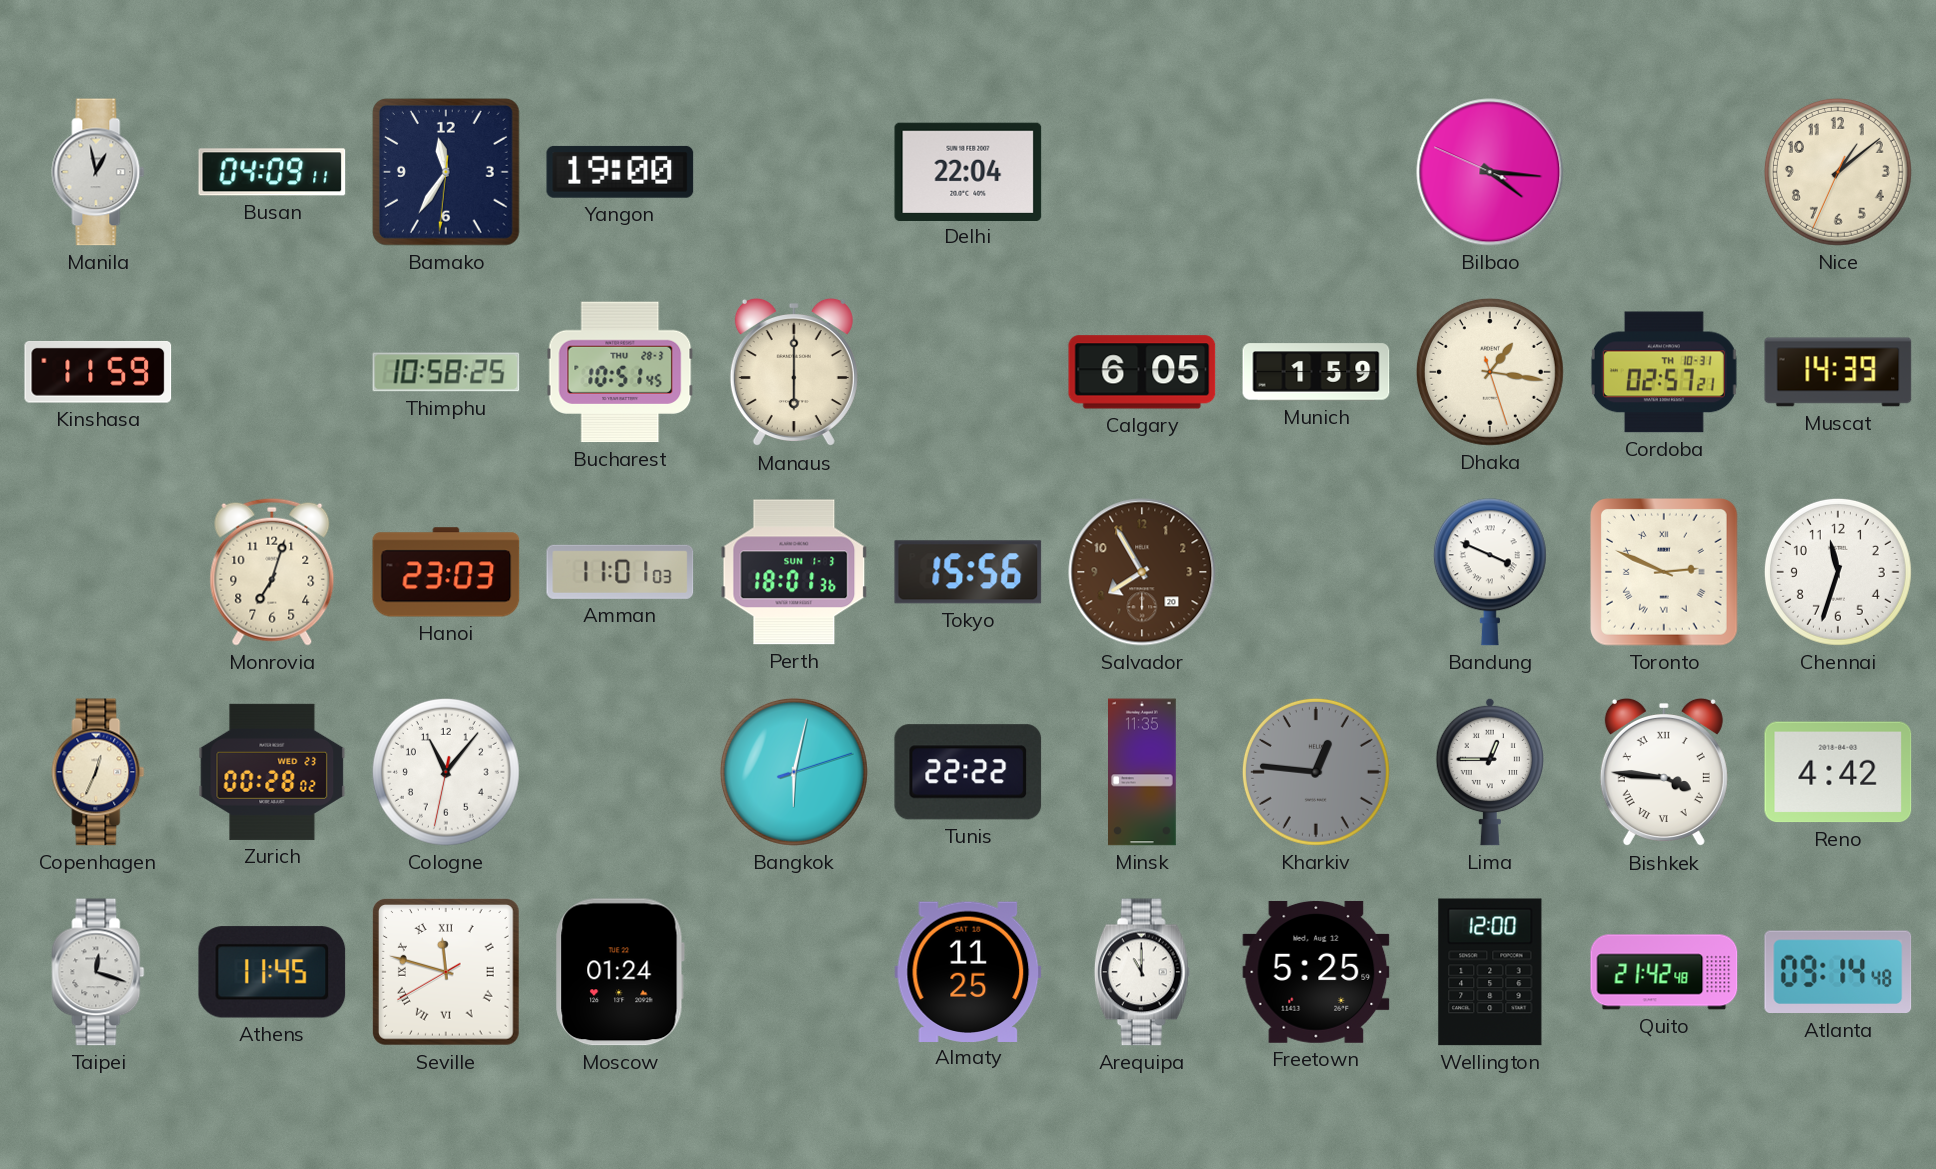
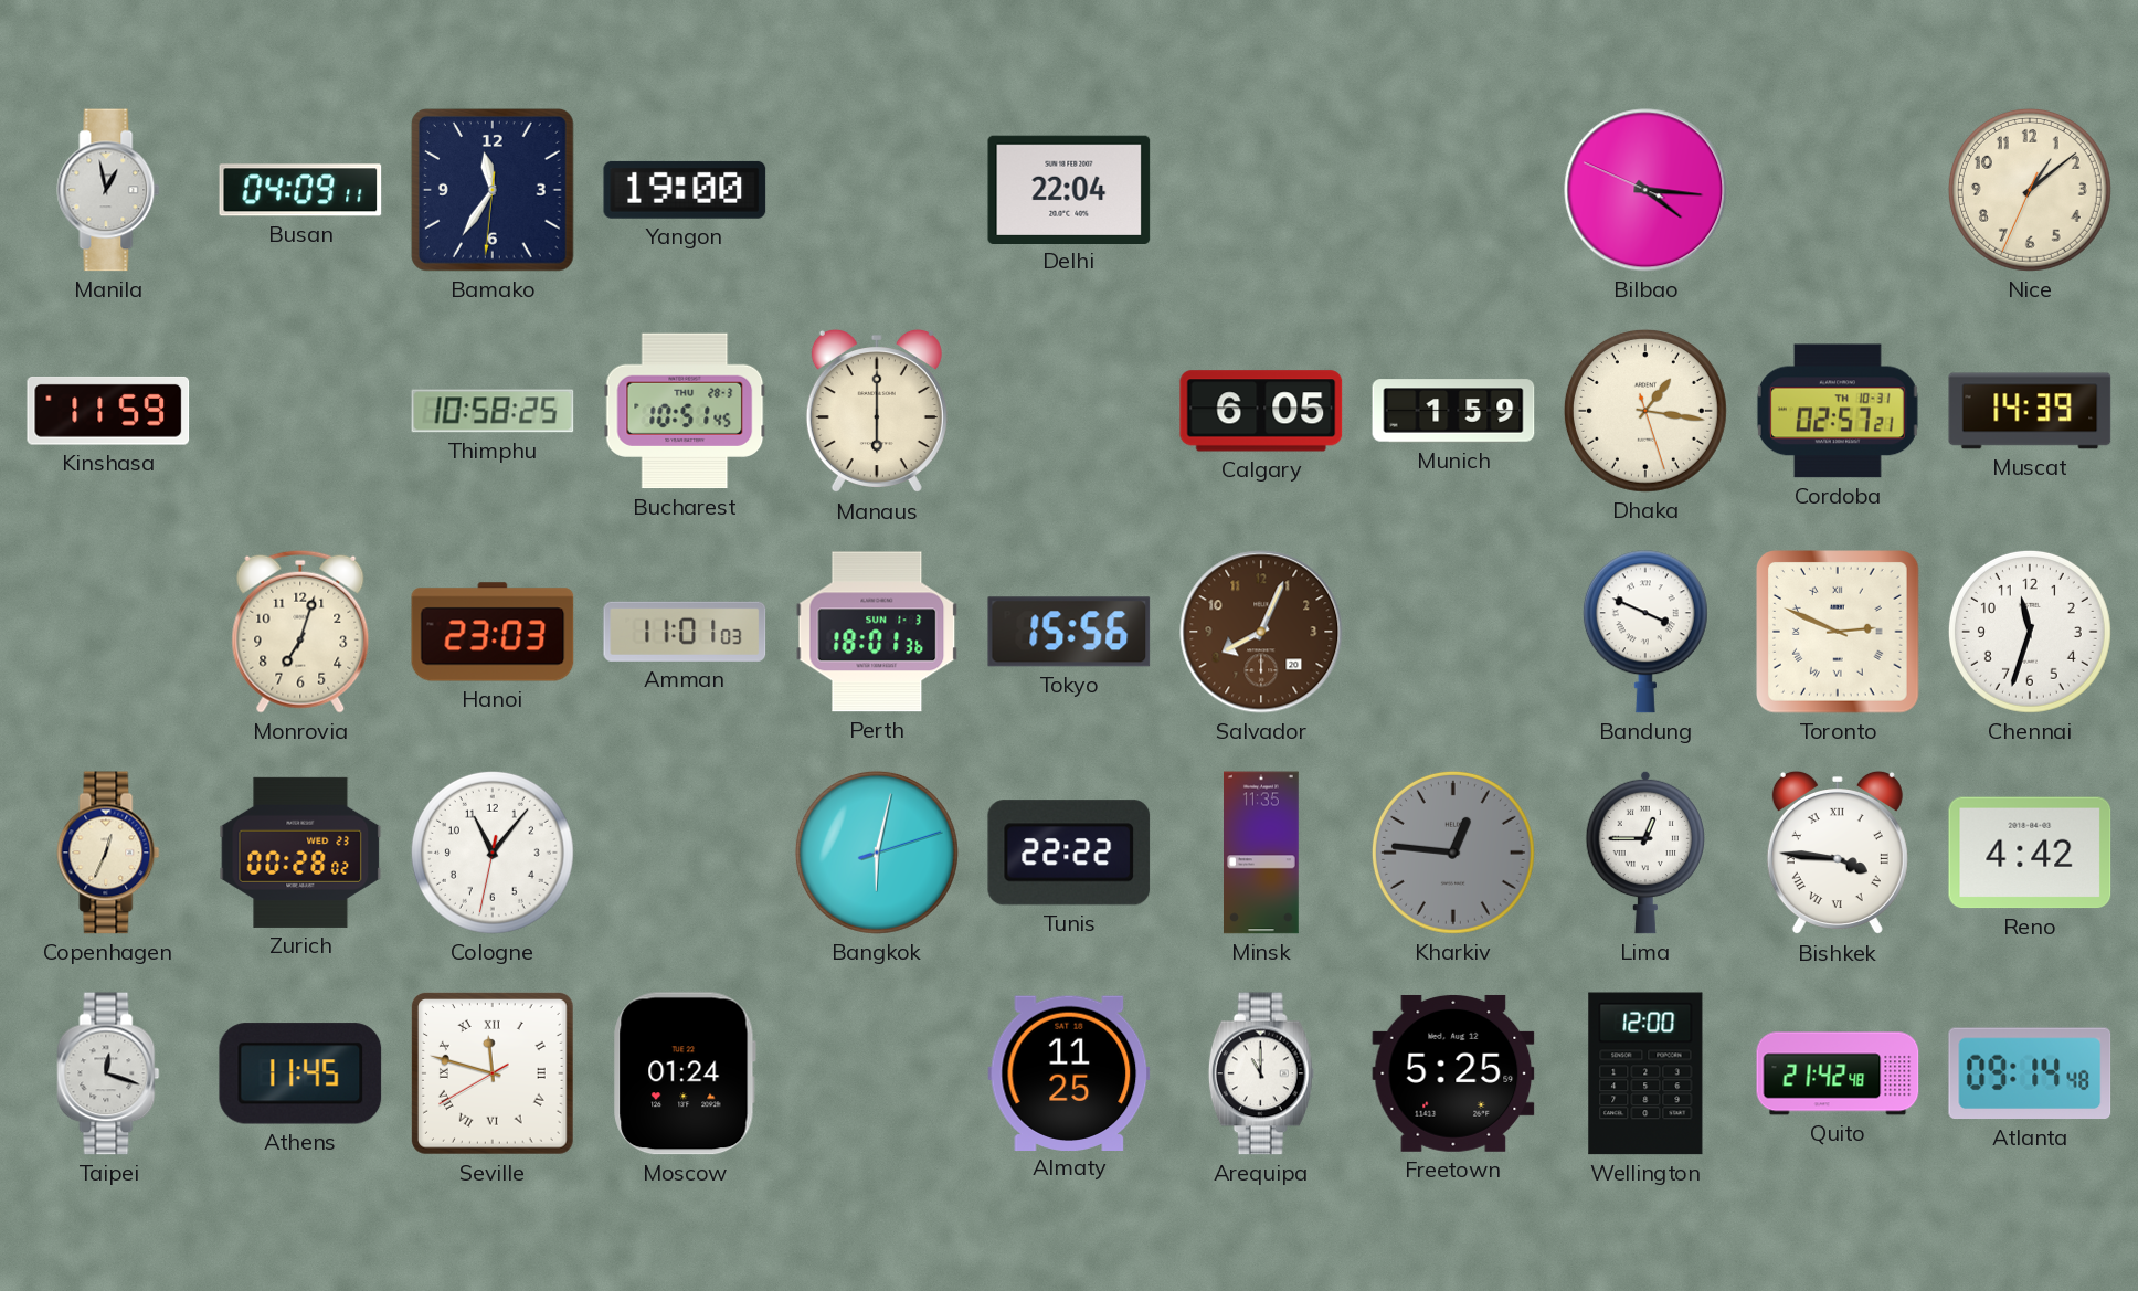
Salvador: 7:55 -> 8:04
